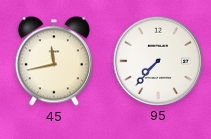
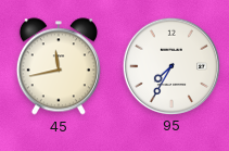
95: 7:37 -> 7:35
